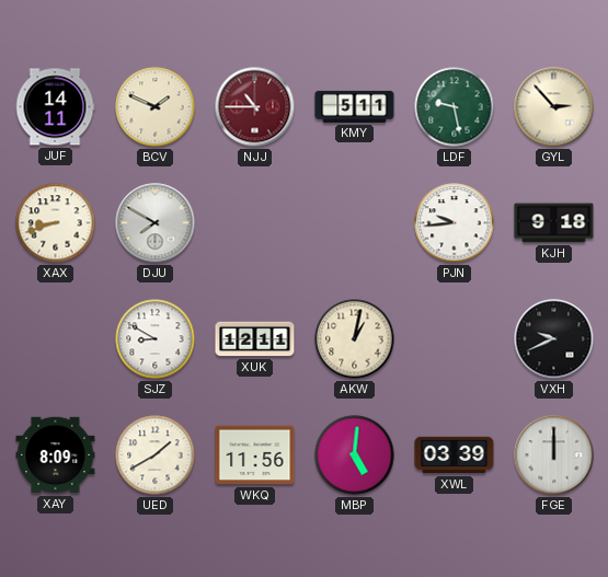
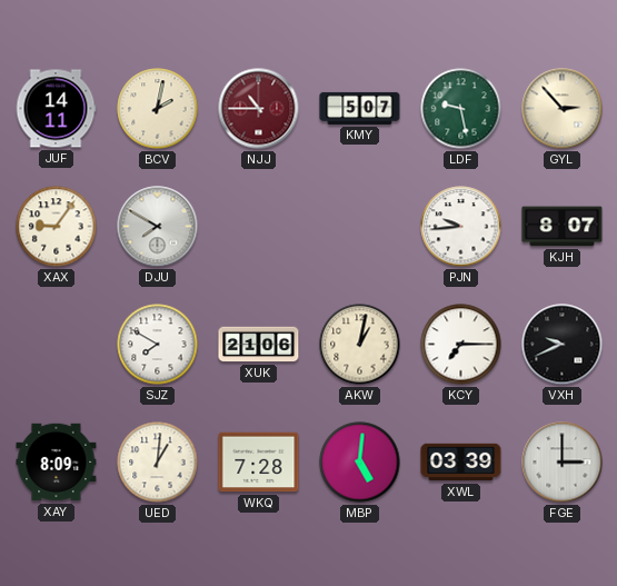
BCV: 1:49 -> 2:02
KMY: 5:11 -> 5:07
XAX: 8:42 -> 9:06
KJH: 9:18 -> 8:07
SJZ: 8:50 -> 7:50
XUK: 12:11 -> 21:06
KCY: none -> 7:15
UED: 1:40 -> 1:01
WKQ: 11:56 -> 7:28
FGE: 12:00 -> 3:00
